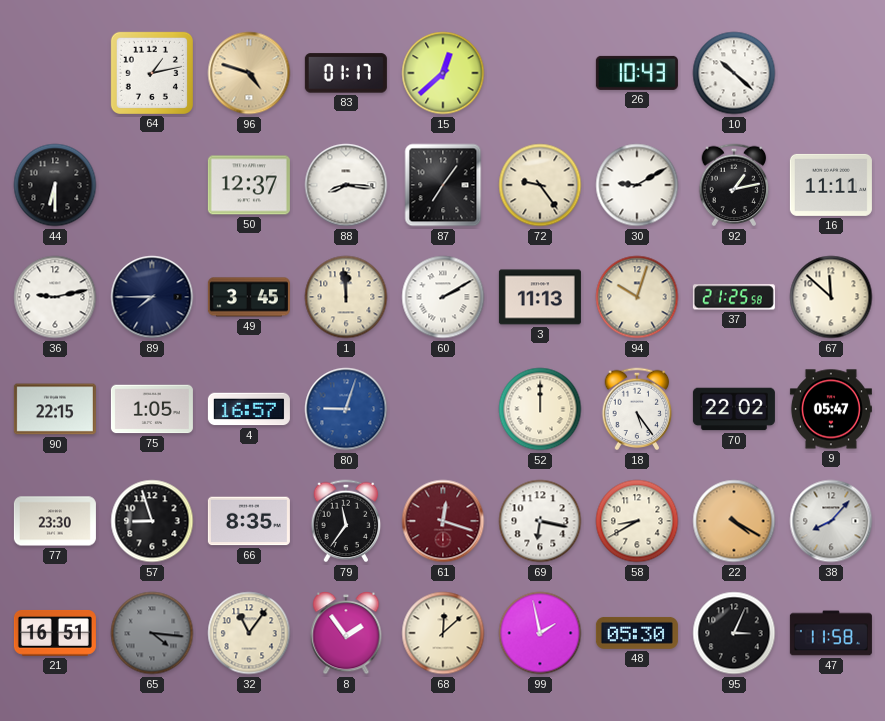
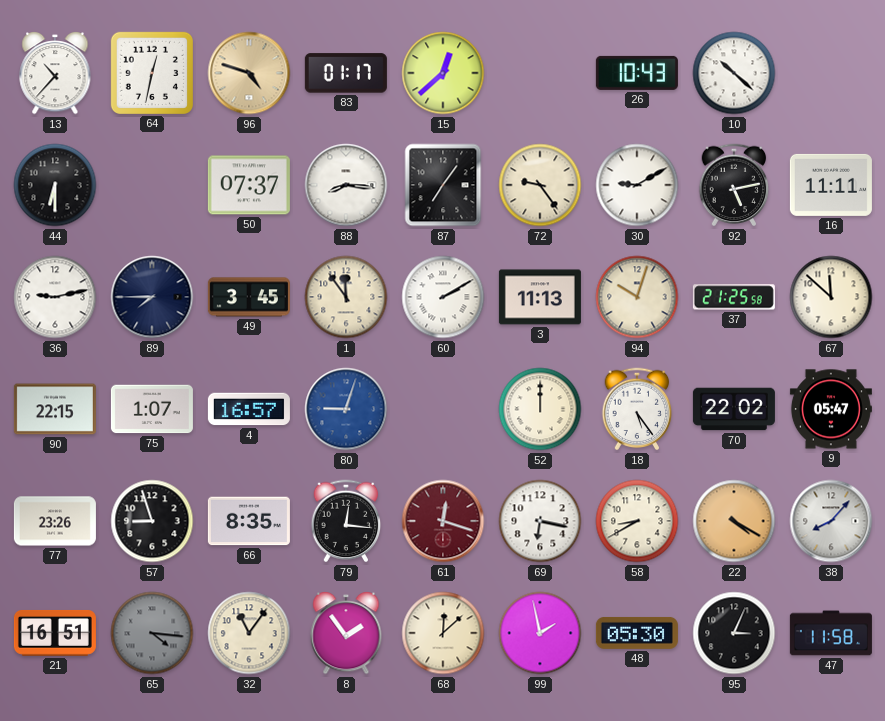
13: none -> 10:37
64: 1:13 -> 12:32
50: 12:37 -> 07:37
92: 1:13 -> 5:13
1: 11:59 -> 11:54
75: 1:05 -> 1:07
77: 23:30 -> 23:26
79: 11:36 -> 12:16
